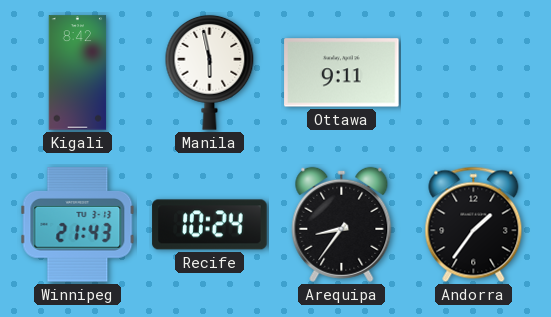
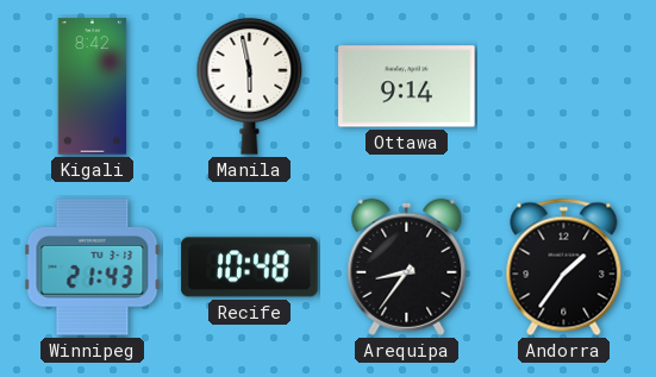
Ottawa: 9:11 -> 9:14
Recife: 10:24 -> 10:48
